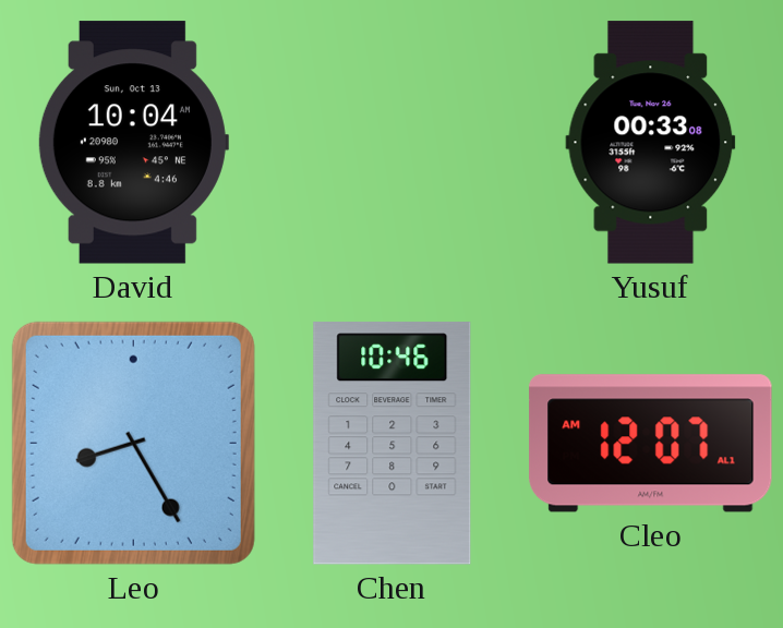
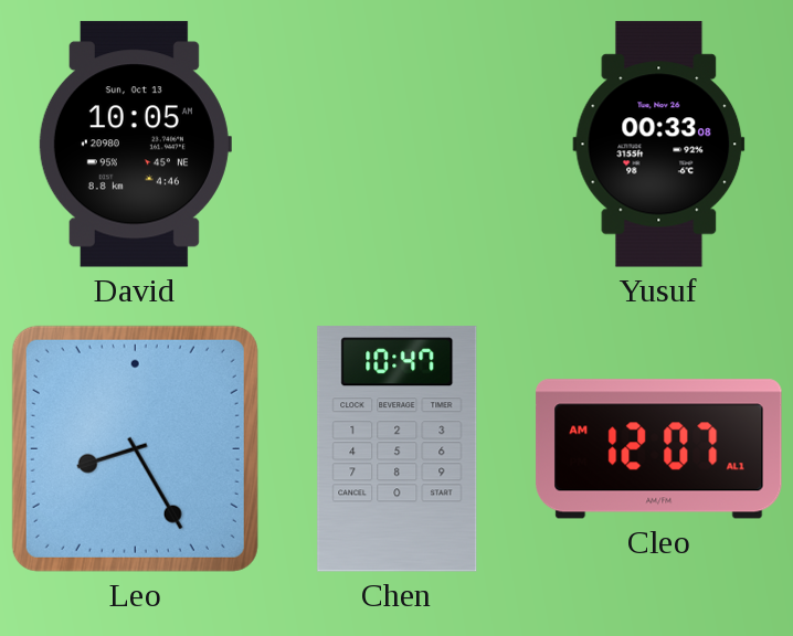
David: 10:04 -> 10:05
Chen: 10:46 -> 10:47
